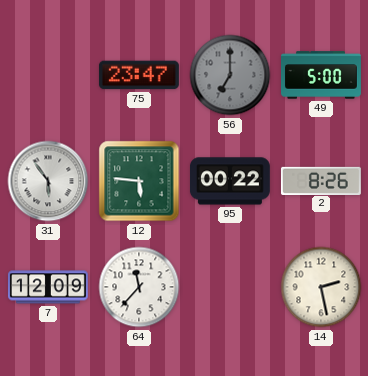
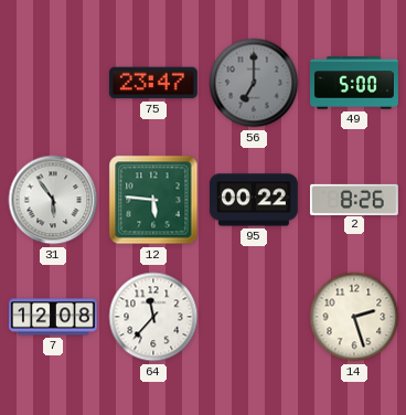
7: 12:09 -> 12:08
14: 2:28 -> 2:27
